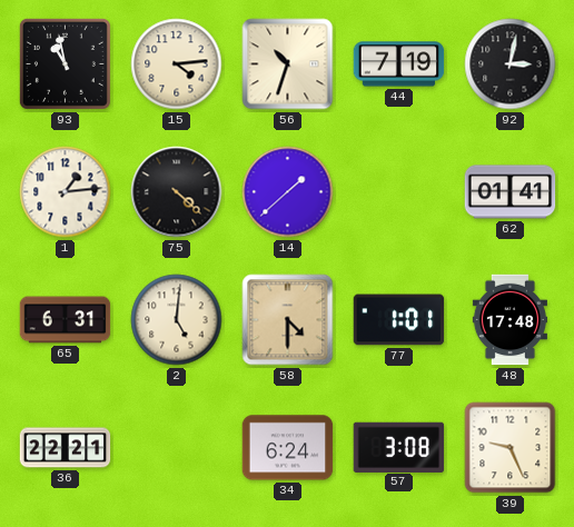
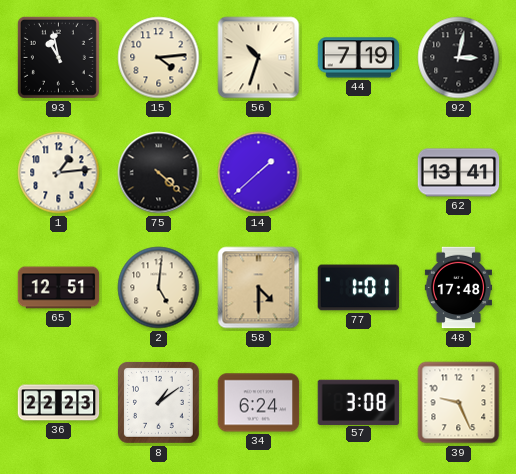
62: 01:41 -> 13:41
65: 6:31 -> 12:51
36: 22:21 -> 22:23
8: none -> 1:09
